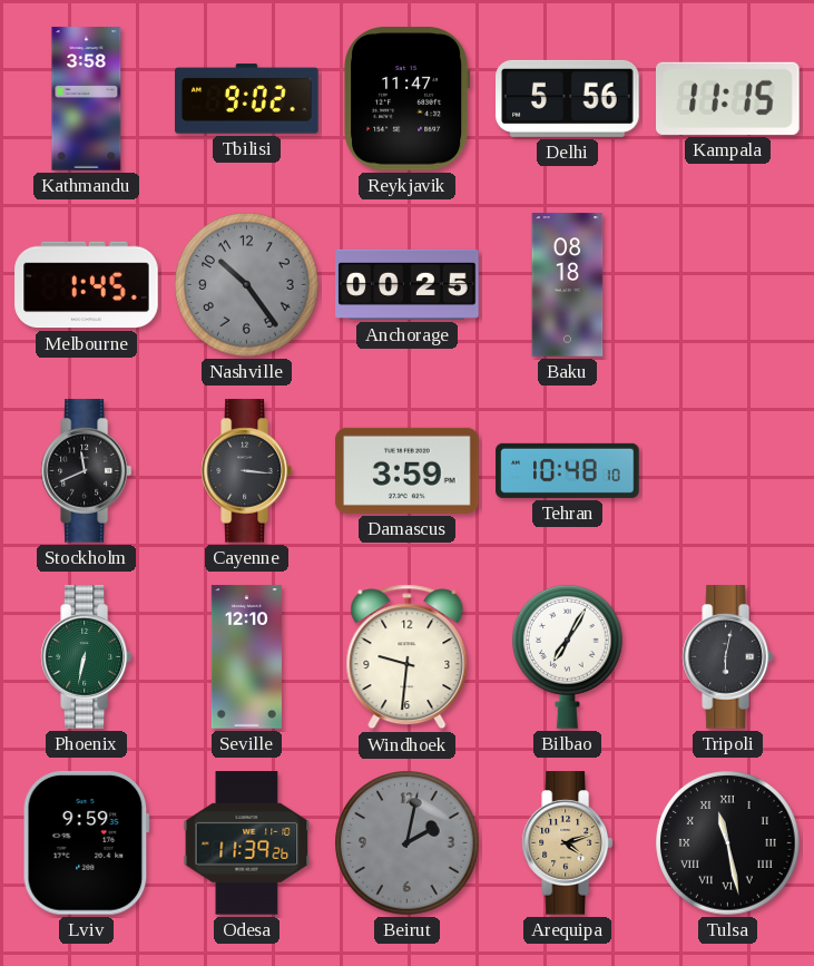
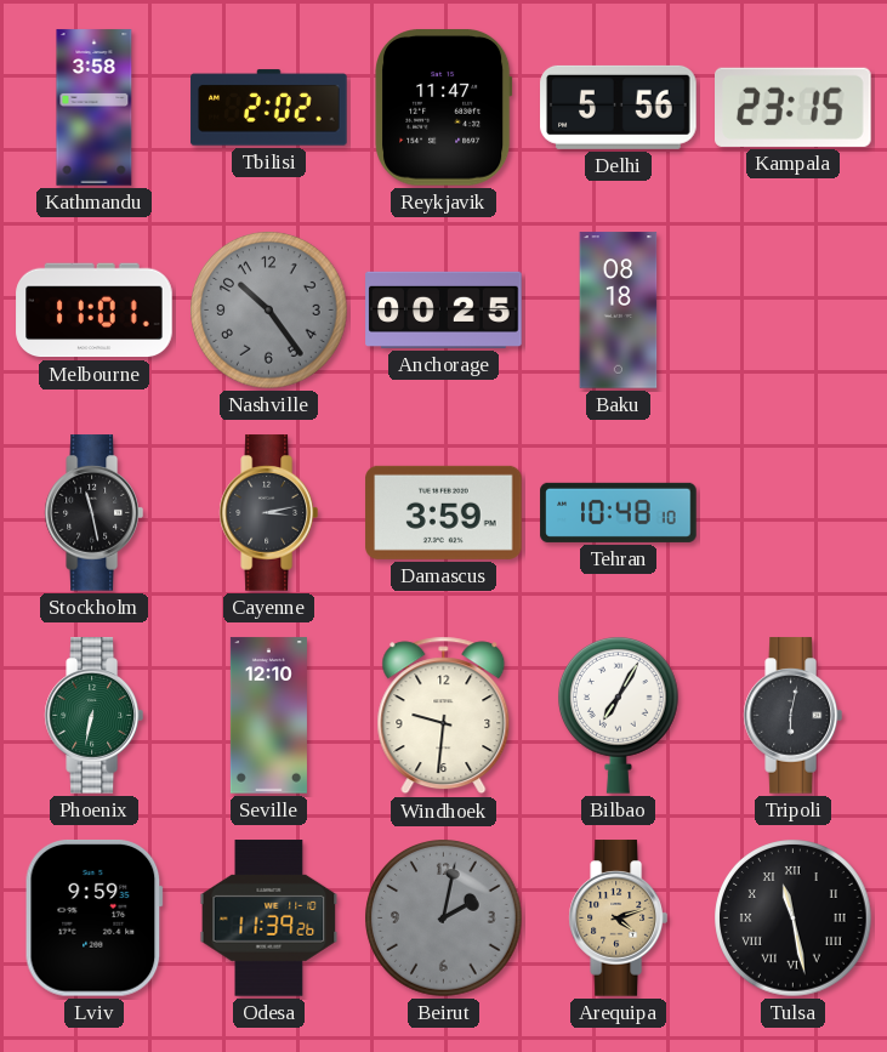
Tbilisi: 9:02 -> 2:02
Kampala: 11:15 -> 23:15
Melbourne: 1:45 -> 11:01
Stockholm: 11:41 -> 11:28
Cayenne: 3:16 -> 3:13
